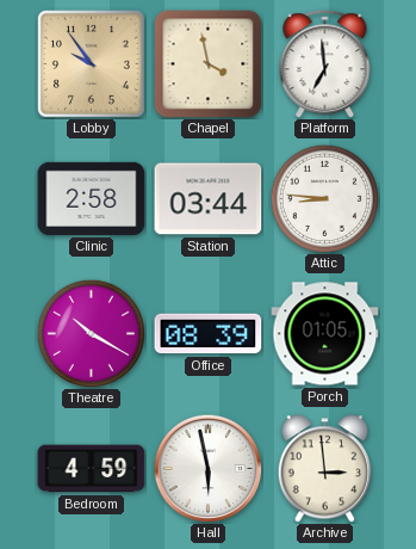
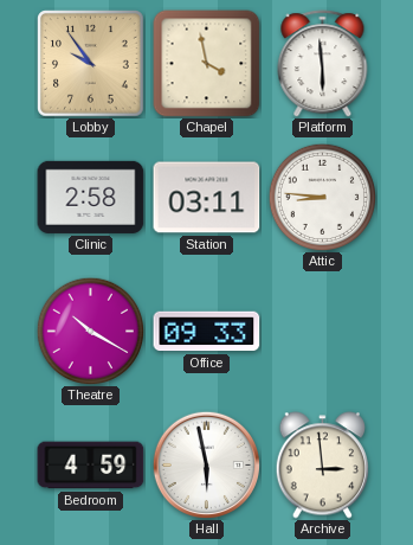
Platform: 6:59 -> 5:59
Station: 03:44 -> 03:11
Office: 08:39 -> 09:33
Porch: 01:05 -> none
